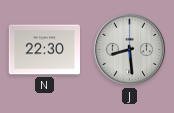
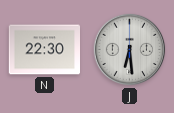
J: 8:29 -> 6:29
